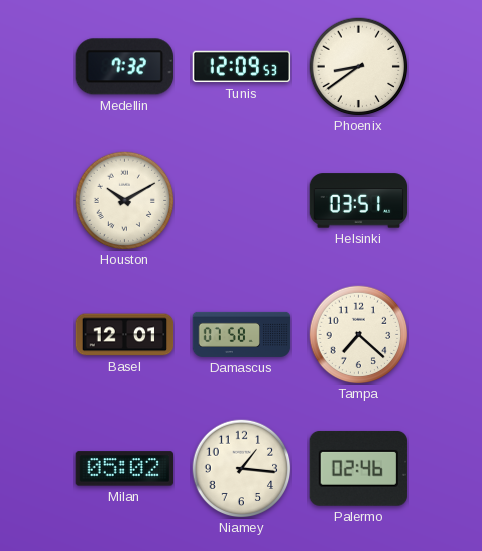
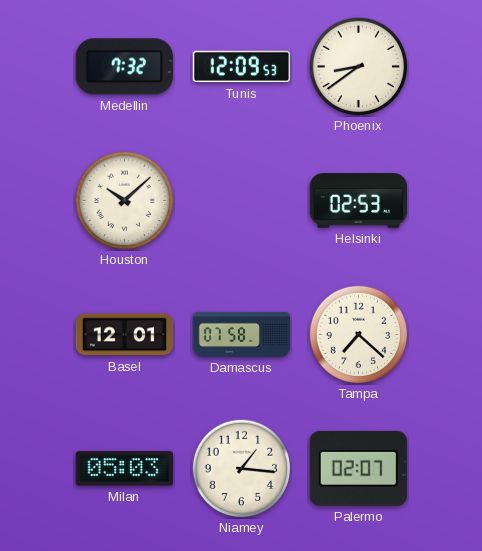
Houston: 10:10 -> 10:08
Helsinki: 03:51 -> 02:53
Milan: 05:02 -> 05:03
Palermo: 02:46 -> 02:07
